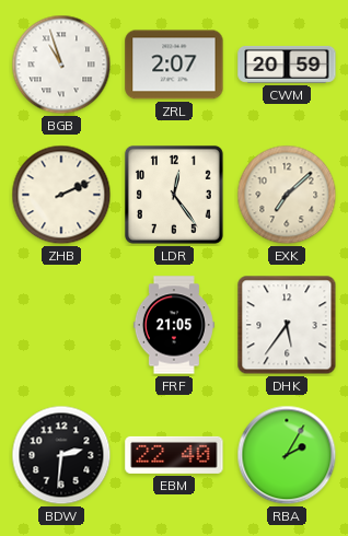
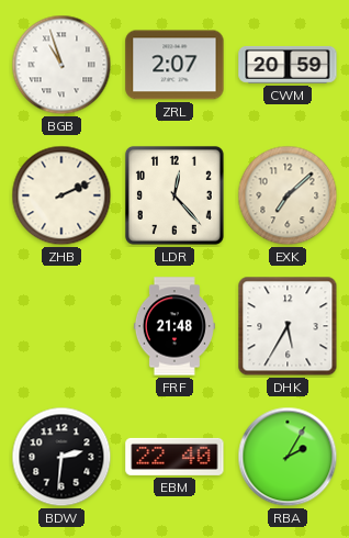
LDR: 12:24 -> 12:23
FRF: 21:05 -> 21:48
DHK: 5:36 -> 5:35
